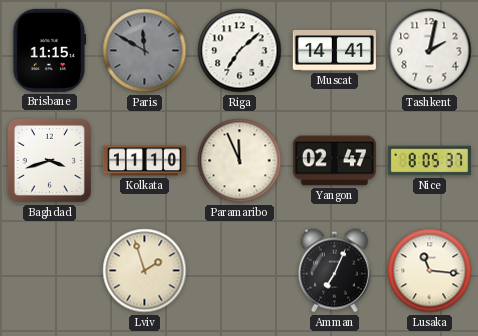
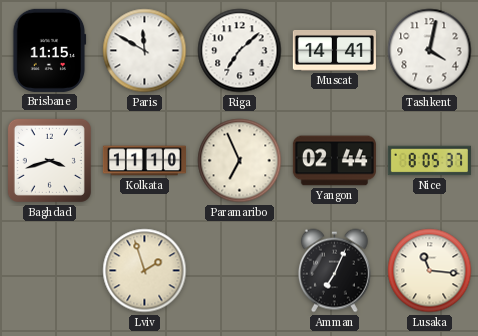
Paris dial: grey -> white
Tashkent: 2:02 -> 4:02
Paramaribo: 11:56 -> 6:56
Yangon: 02:47 -> 02:44
